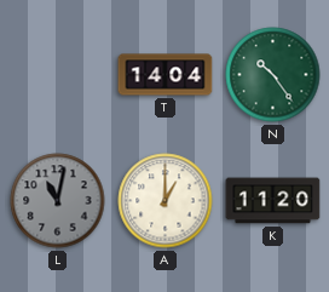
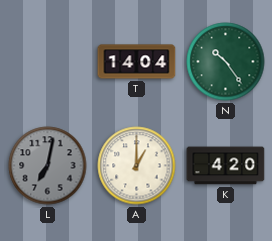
L: 11:02 -> 7:02
K: 11:20 -> 4:20
